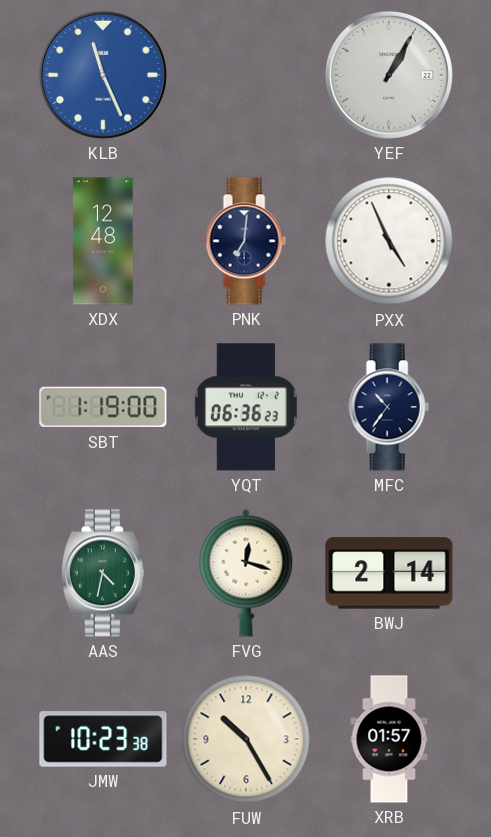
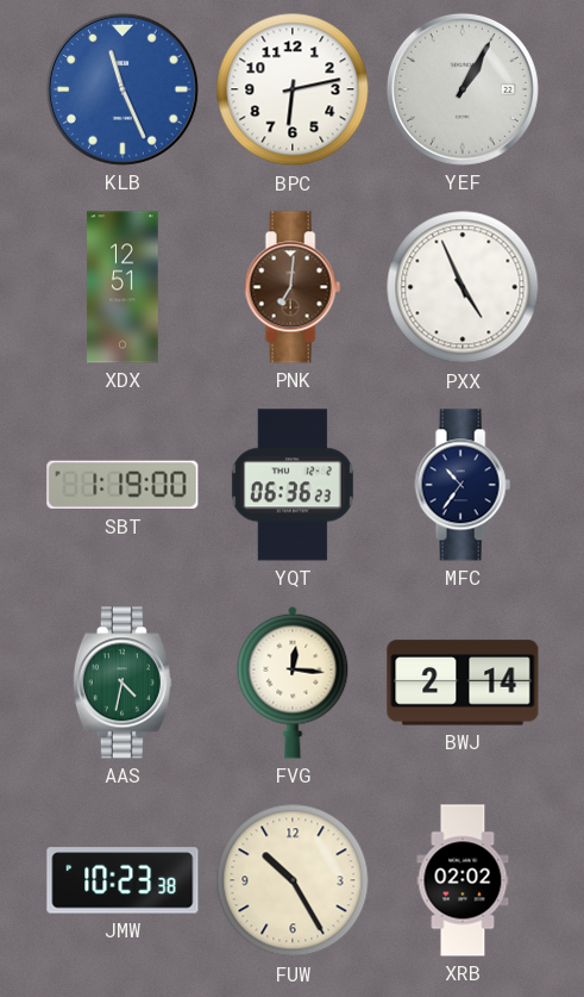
BPC: none -> 6:13
XDX: 12:48 -> 12:51
PNK dial: navy -> brown
FVG: 12:18 -> 12:16
XRB: 01:57 -> 02:02
